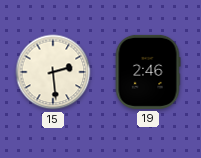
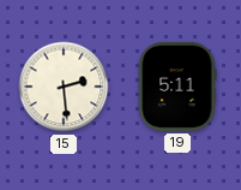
19: 2:46 -> 5:11
